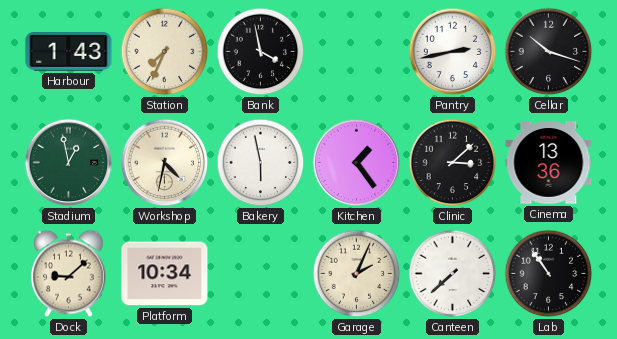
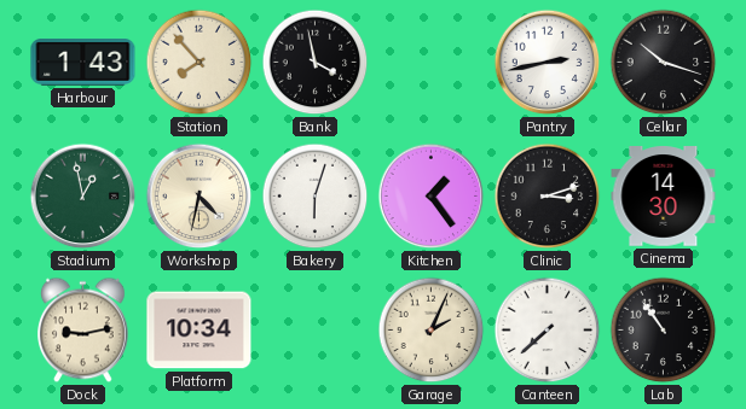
Station: 7:34 -> 7:53
Bakery: 5:58 -> 6:03
Clinic: 3:08 -> 3:12
Cinema: 13:36 -> 14:30
Dock: 9:08 -> 9:13
